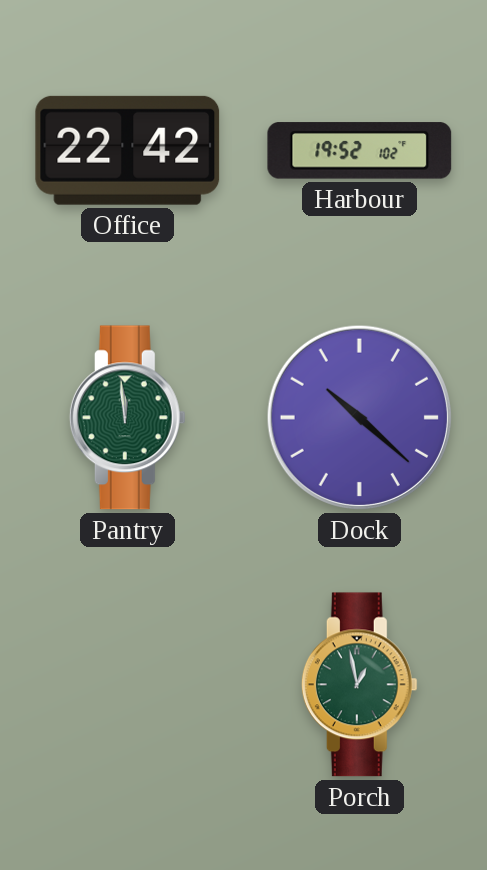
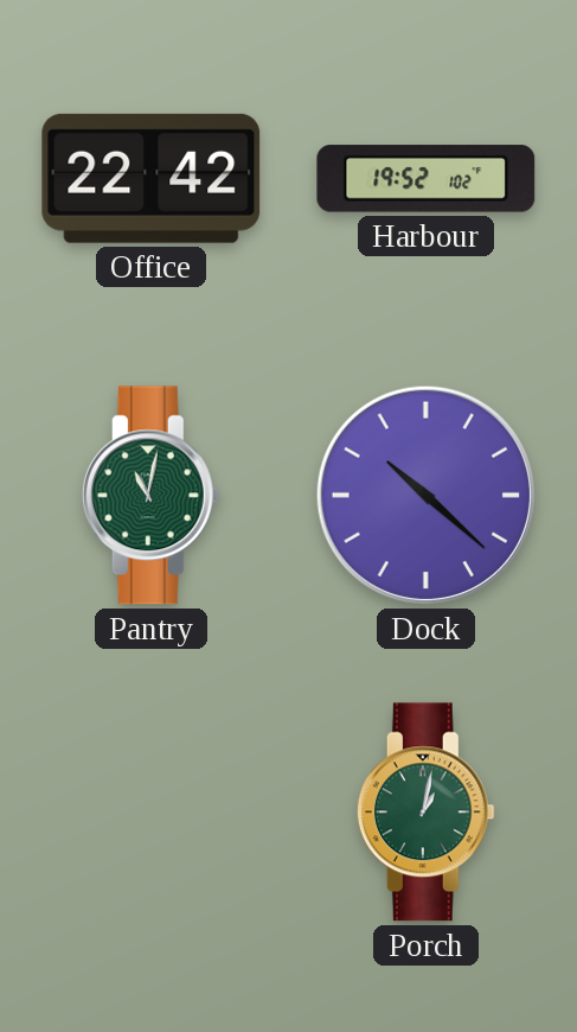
Pantry: 11:59 -> 11:02
Porch: 12:58 -> 1:02
